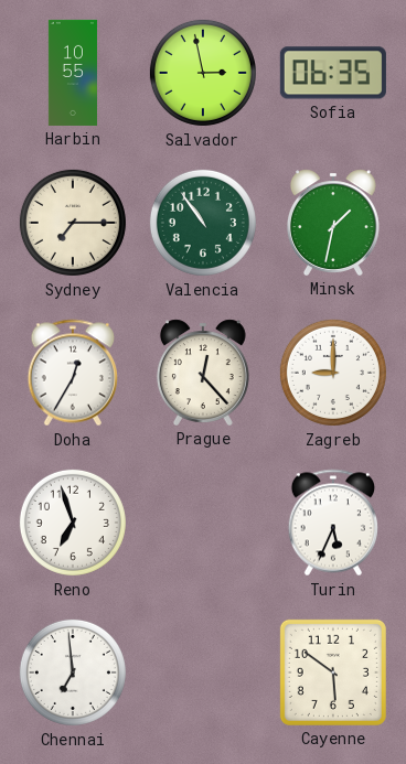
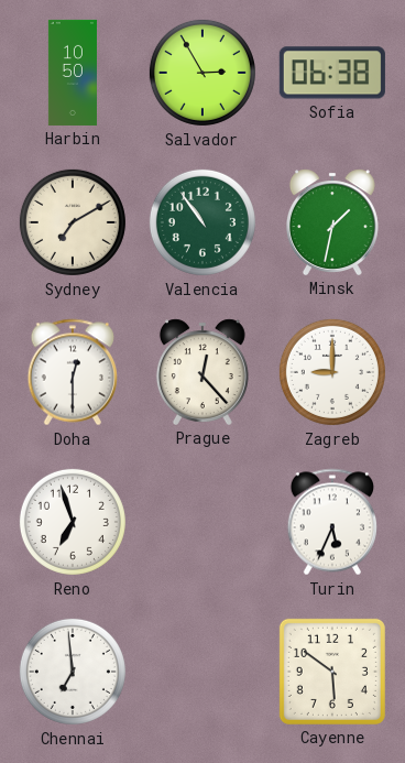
Harbin: 10:55 -> 10:50
Salvador: 2:58 -> 2:55
Sofia: 06:35 -> 06:38
Sydney: 7:15 -> 7:10
Doha: 12:35 -> 12:30
